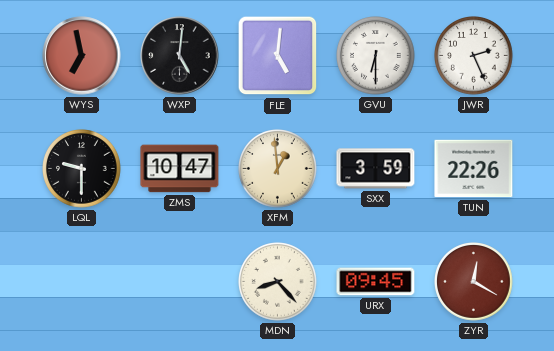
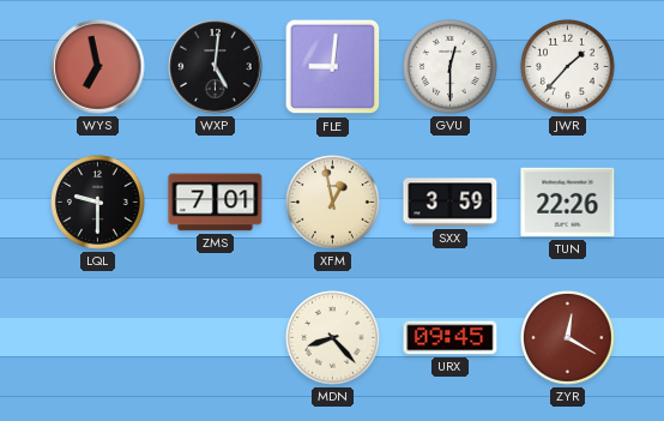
FLE: 5:01 -> 9:01
GVU: 6:30 -> 12:30
JWR: 2:26 -> 1:37
ZMS: 10:47 -> 7:01
XFM: 12:59 -> 12:58
